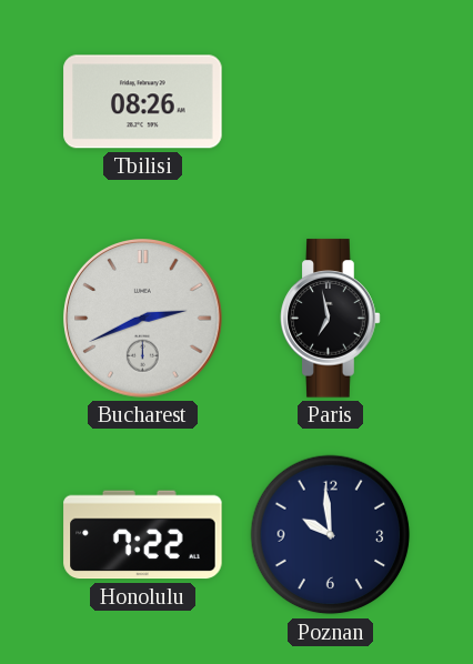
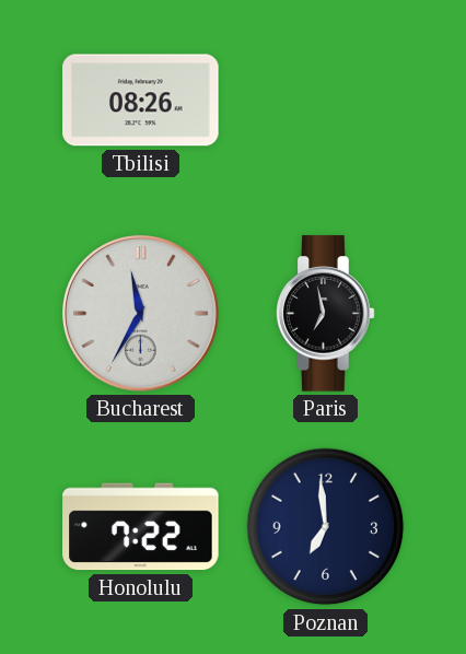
Bucharest: 2:41 -> 11:35
Poznan: 9:59 -> 6:59
